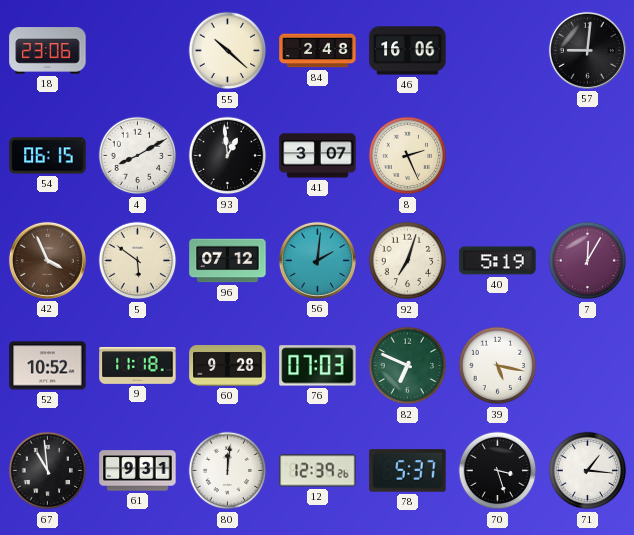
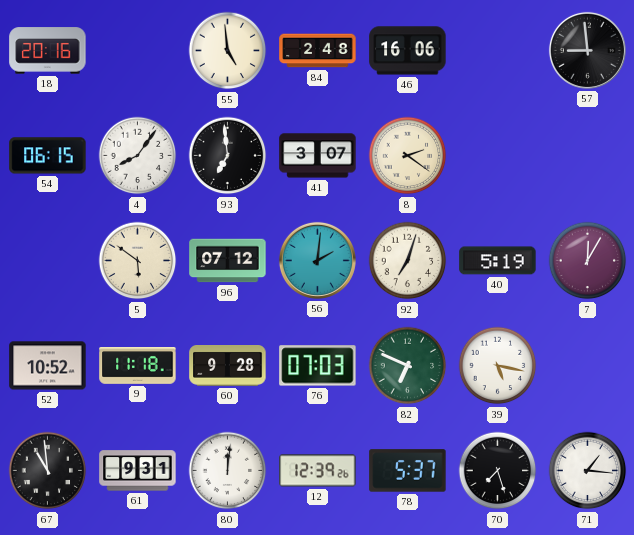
18: 23:06 -> 20:16
55: 10:22 -> 4:59
57: 9:01 -> 8:59
4: 8:10 -> 8:06
93: 12:59 -> 6:59
8: 2:26 -> 2:21
42: 3:56 -> none
70: 3:27 -> 7:27
